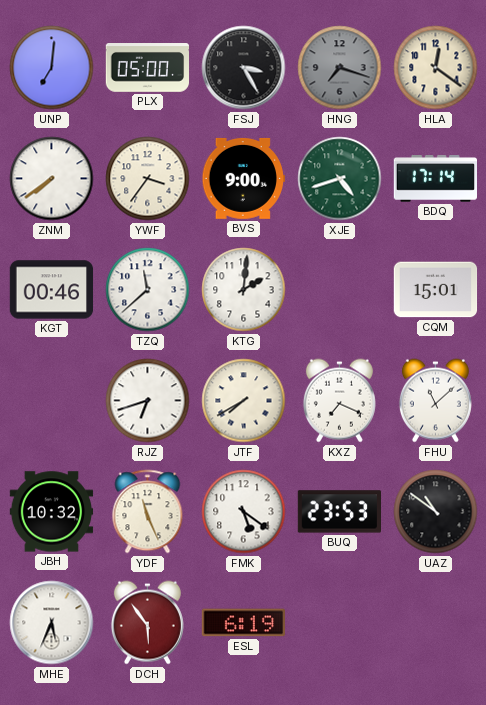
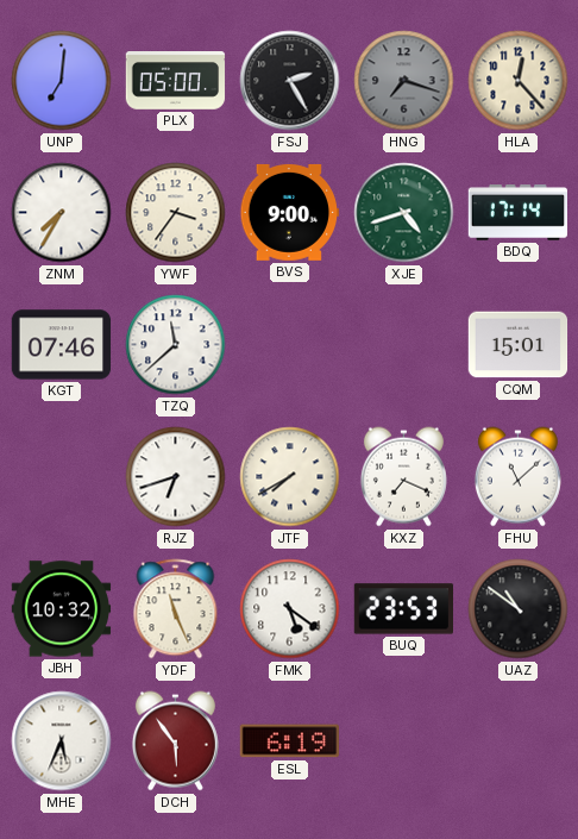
FSJ: 3:25 -> 2:25
HLA: 12:21 -> 12:23
ZNM: 7:39 -> 7:35
KGT: 00:46 -> 07:46
KTG: 2:01 -> none
